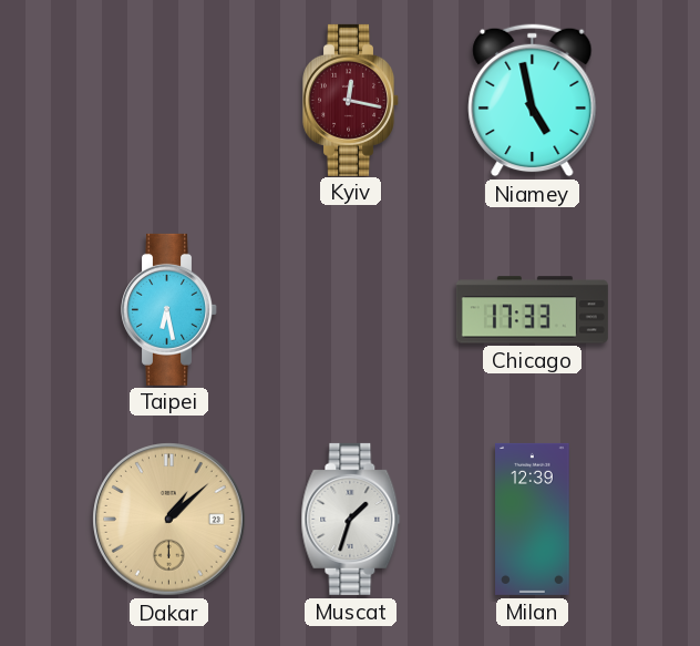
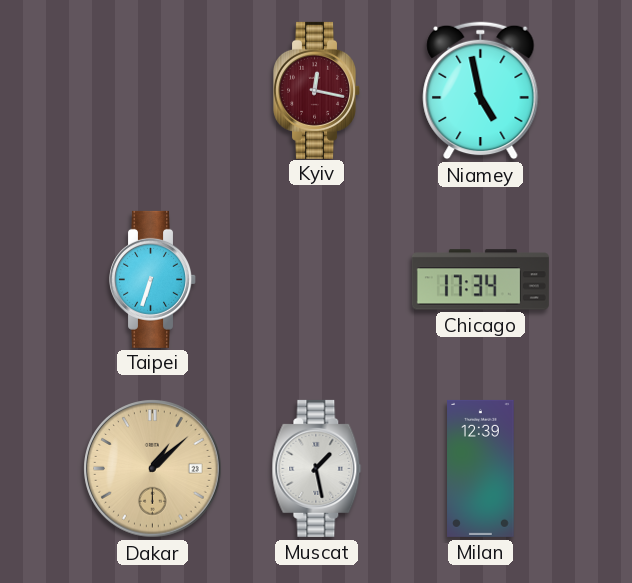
Taipei: 6:28 -> 6:33
Chicago: 17:33 -> 17:34
Muscat: 1:33 -> 1:28
